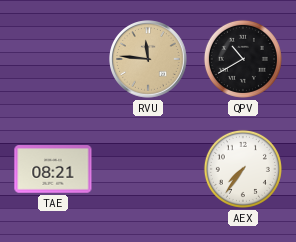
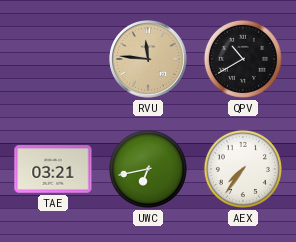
TAE: 08:21 -> 03:21
UWC: none -> 6:43
